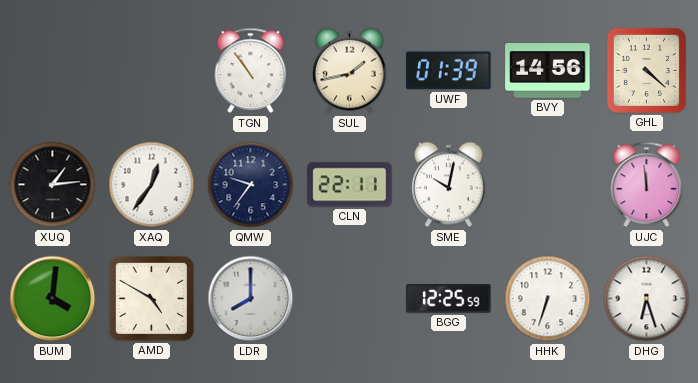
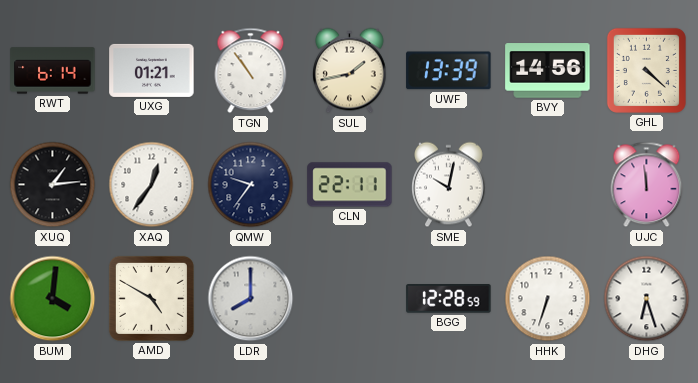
RWT: none -> 6:14
UXG: none -> 01:21
UWF: 01:39 -> 13:39
BGG: 12:25 -> 12:28
